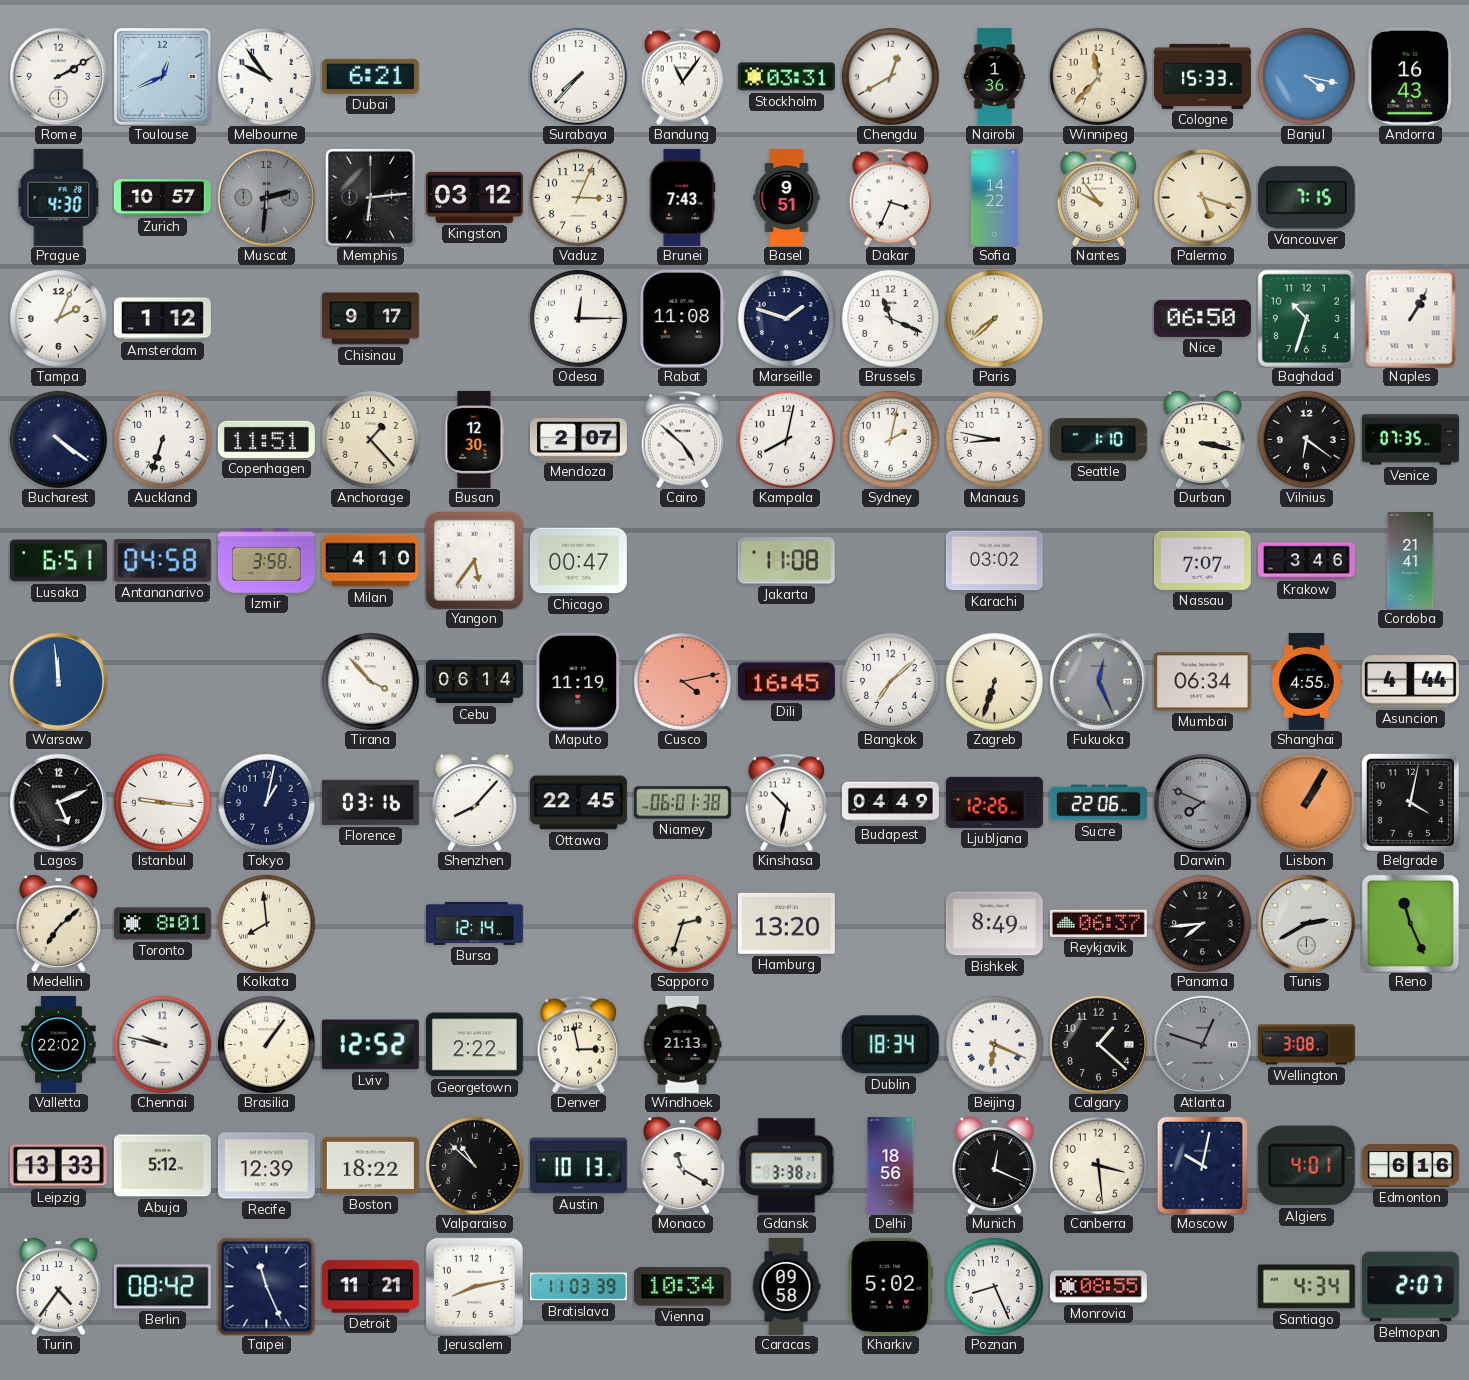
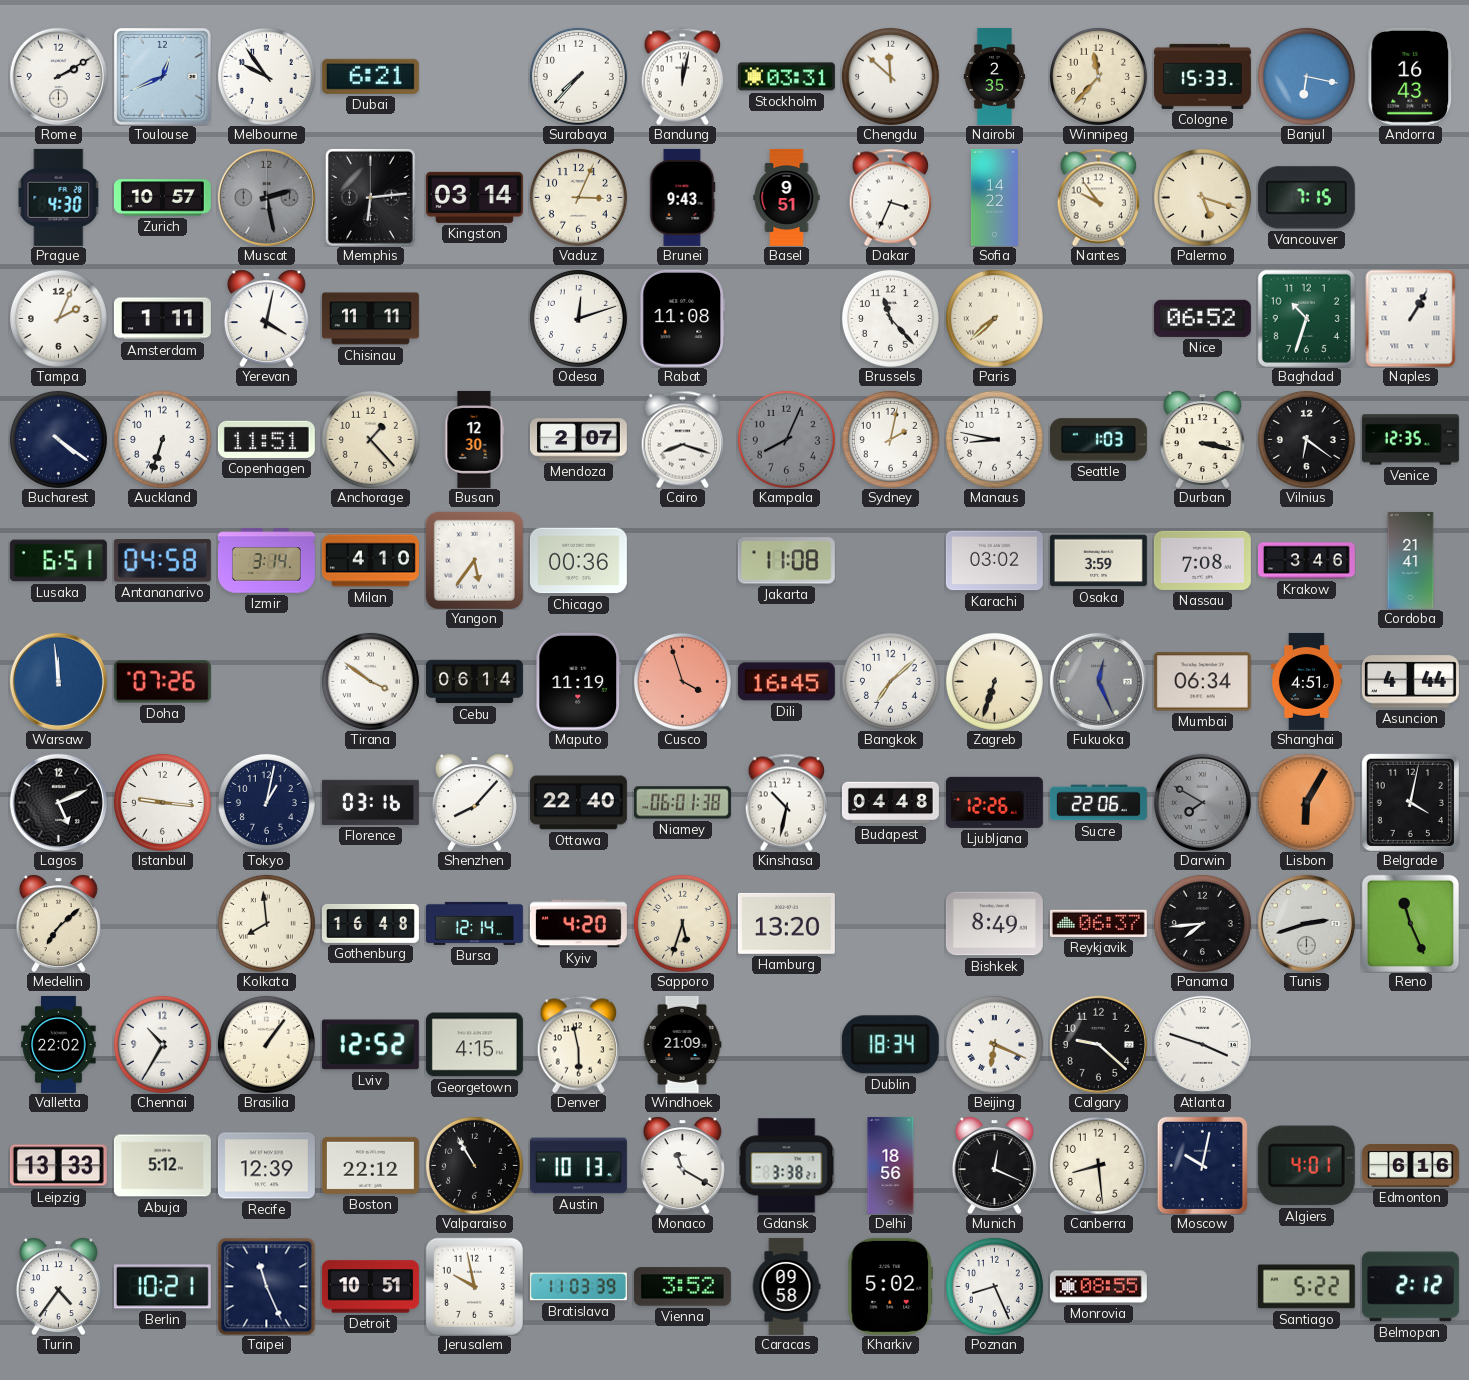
Bandung: 11:06 -> 12:02
Chengdu: 12:40 -> 11:52
Nairobi: 1:36 -> 2:35
Banjul: 4:17 -> 6:17
Muscat: 2:31 -> 2:28
Kingston: 03:12 -> 03:14
Brunei: 7:43 -> 9:43
Amsterdam: 1:12 -> 1:11
Yerevan: none -> 4:02
Chisinau: 9:17 -> 11:11
Odesa: 12:15 -> 12:12
Marseille: 1:48 -> none
Brussels: 11:19 -> 11:23
Nice: 06:50 -> 06:52
Cairo: 4:52 -> 8:18
Kampala: 8:02 -> 8:04
Kampala dial: white -> grey
Seattle: 1:10 -> 1:03
Venice: 07:35 -> 12:35
Izmir: 3:58 -> 3:14
Chicago: 00:47 -> 00:36
Osaka: none -> 3:59
Nassau: 7:07 -> 7:08
Doha: none -> 07:26
Tirana: 3:53 -> 3:51
Cusco: 4:13 -> 3:57
Shanghai: 4:55 -> 4:51
Ottawa: 22:45 -> 22:40
Budapest: 04:49 -> 04:48
Darwin: 7:49 -> 7:50
Lisbon: 1:05 -> 6:05
Toronto: 8:01 -> none
Gothenburg: none -> 16:48
Kyiv: none -> 4:20
Sapporo: 2:33 -> 5:33
Tunis: 2:40 -> 2:42
Chennai: 9:47 -> 10:35
Georgetown: 2:22 -> 4:15
Denver: 2:58 -> 5:58
Windhoek: 21:13 -> 21:09
Calgary: 1:22 -> 9:22
Atlanta: 12:48 -> 3:48
Atlanta dial: grey -> white
Wellington: 3:08 -> none
Boston: 18:22 -> 22:12
Valparaiso: 10:52 -> 10:55
Canberra: 3:29 -> 8:29
Berlin: 08:42 -> 10:21
Detroit: 11:21 -> 10:51
Jerusalem: 8:13 -> 9:58
Vienna: 10:34 -> 3:52
Santiago: 4:34 -> 5:22
Belmopan: 2:07 -> 2:12
